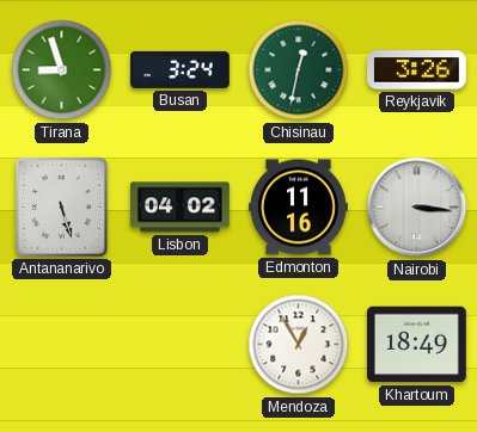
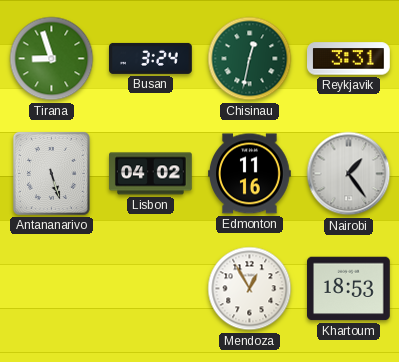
Reykjavik: 3:26 -> 3:31
Nairobi: 3:16 -> 1:24
Khartoum: 18:49 -> 18:53
